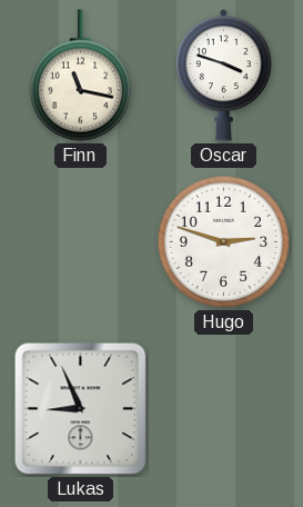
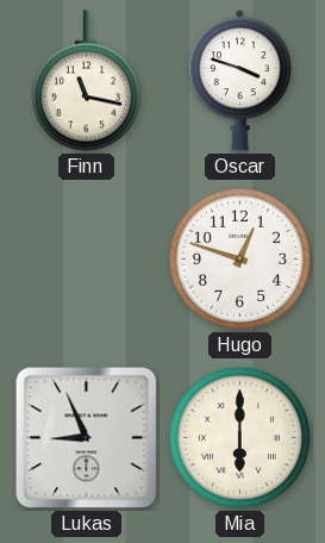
Hugo: 2:48 -> 12:48
Mia: none -> 6:00
